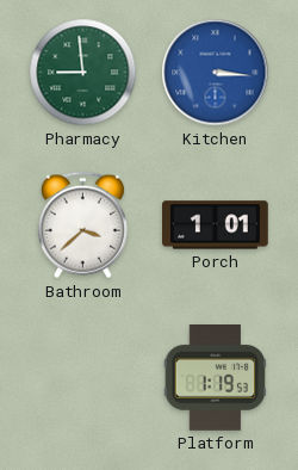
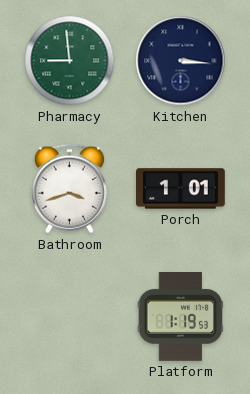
Kitchen dial: blue -> navy
Bathroom: 3:38 -> 3:42
